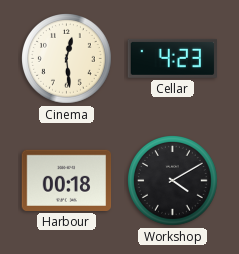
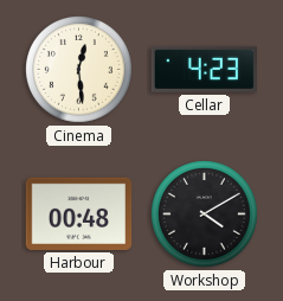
Harbour: 00:18 -> 00:48
